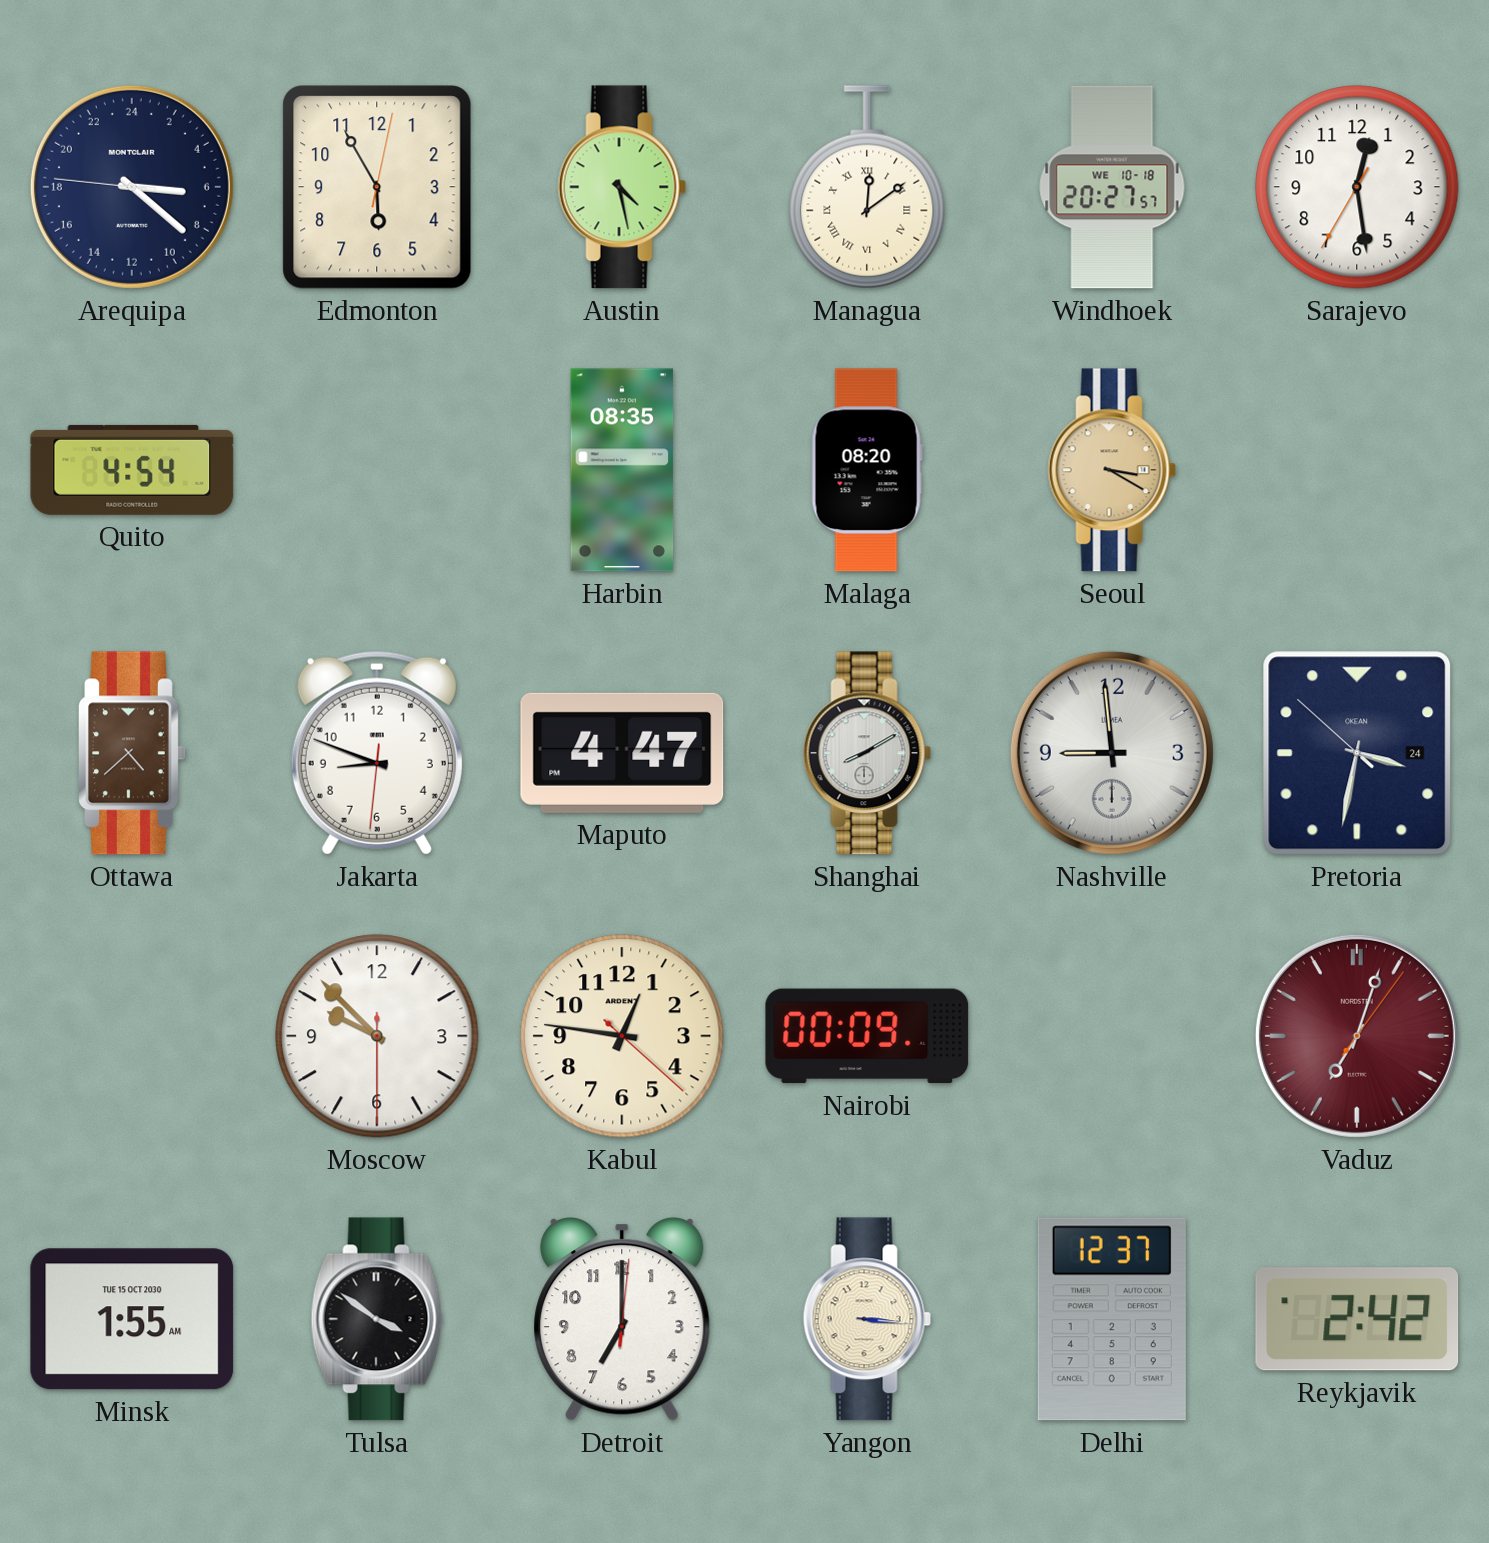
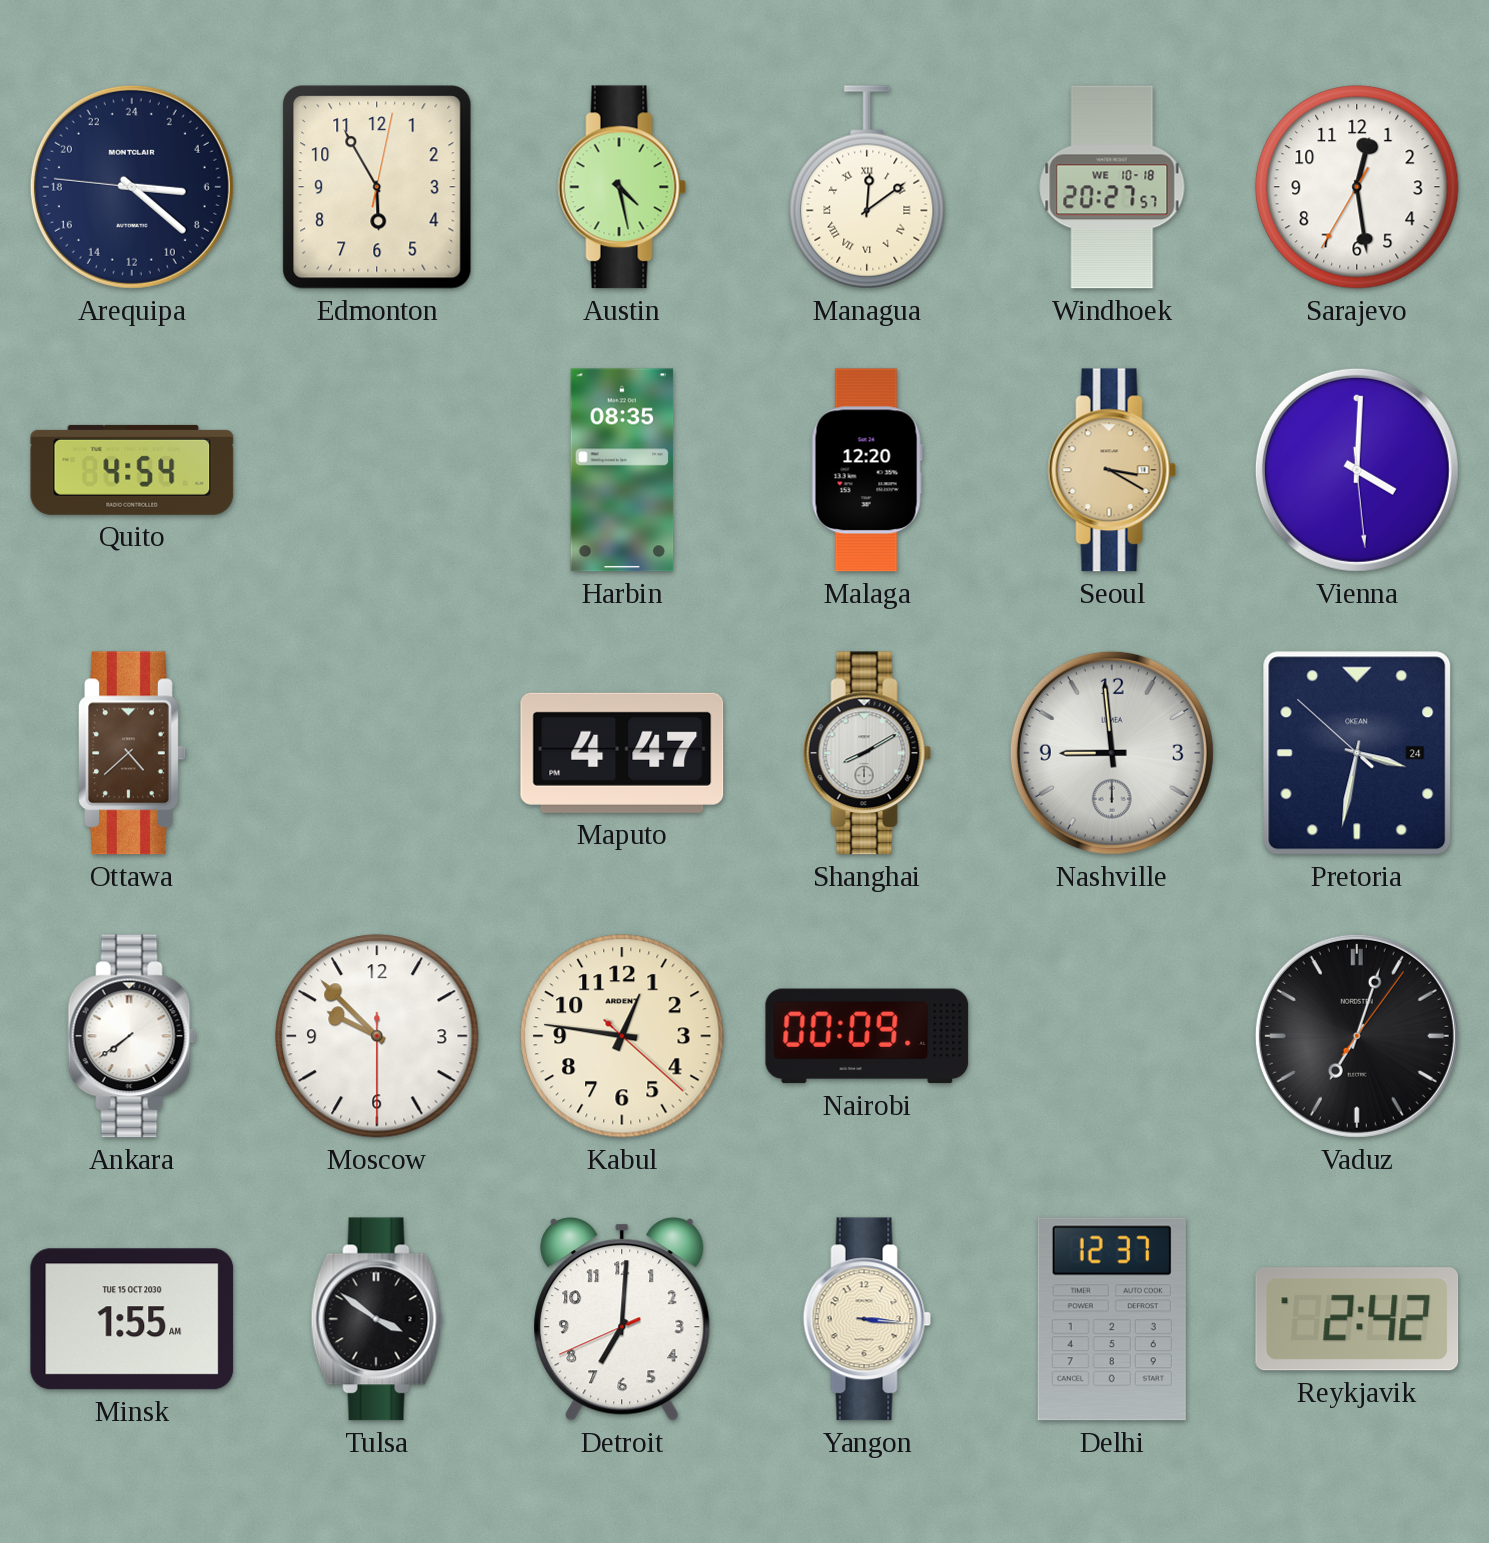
Malaga: 08:20 -> 12:20
Vienna: none -> 4:00
Jakarta: 8:48 -> none
Ankara: none -> 7:39
Vaduz dial: burgundy -> black
Detroit: 7:00:01 -> 7:00:41
